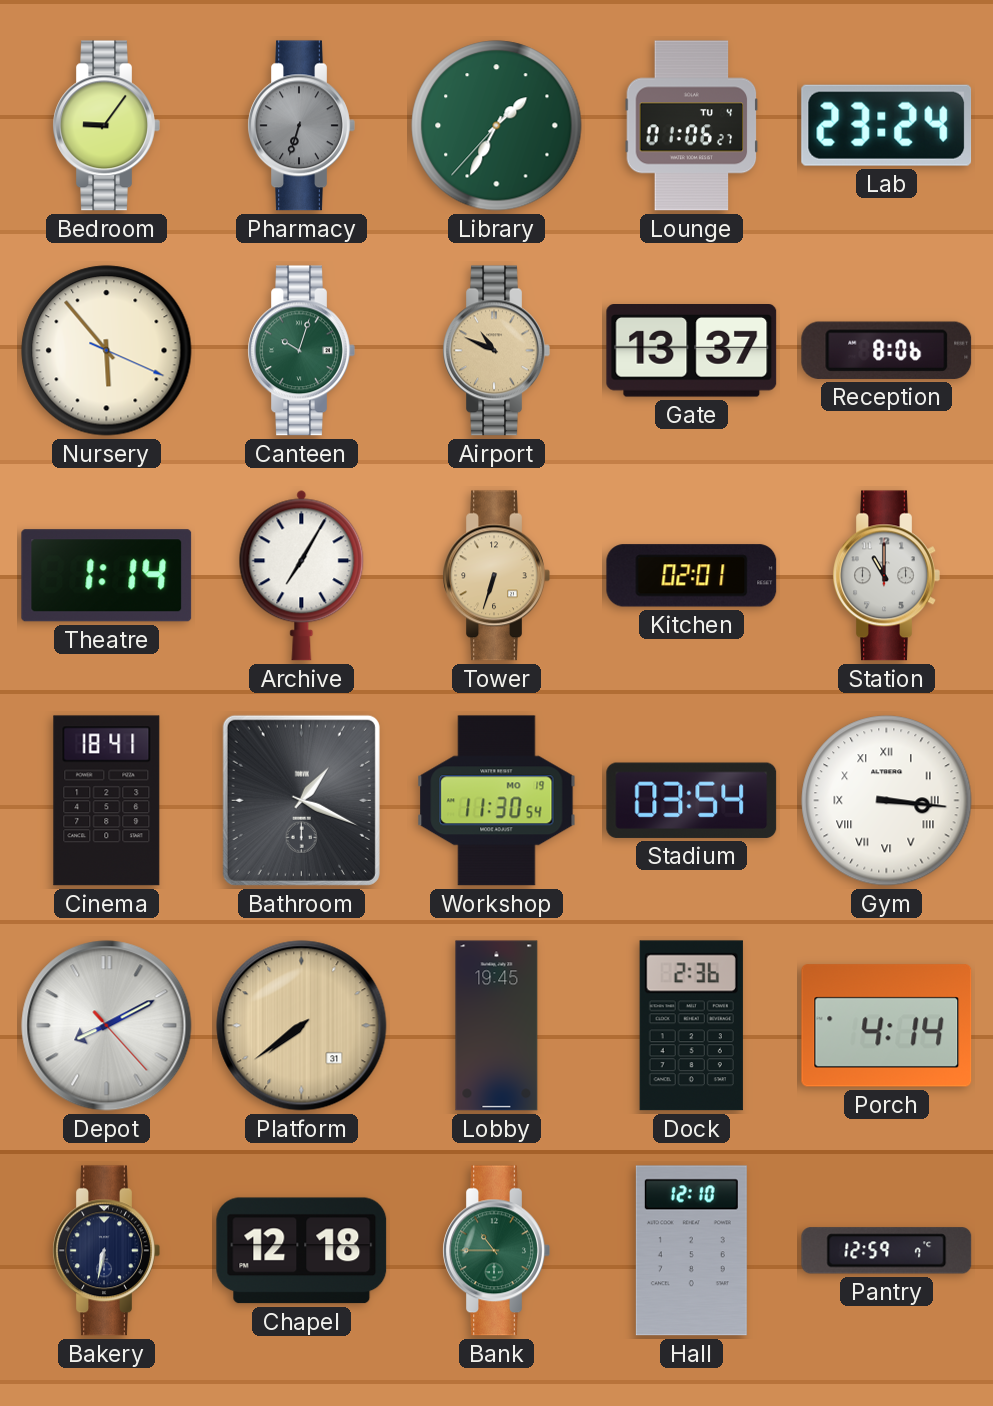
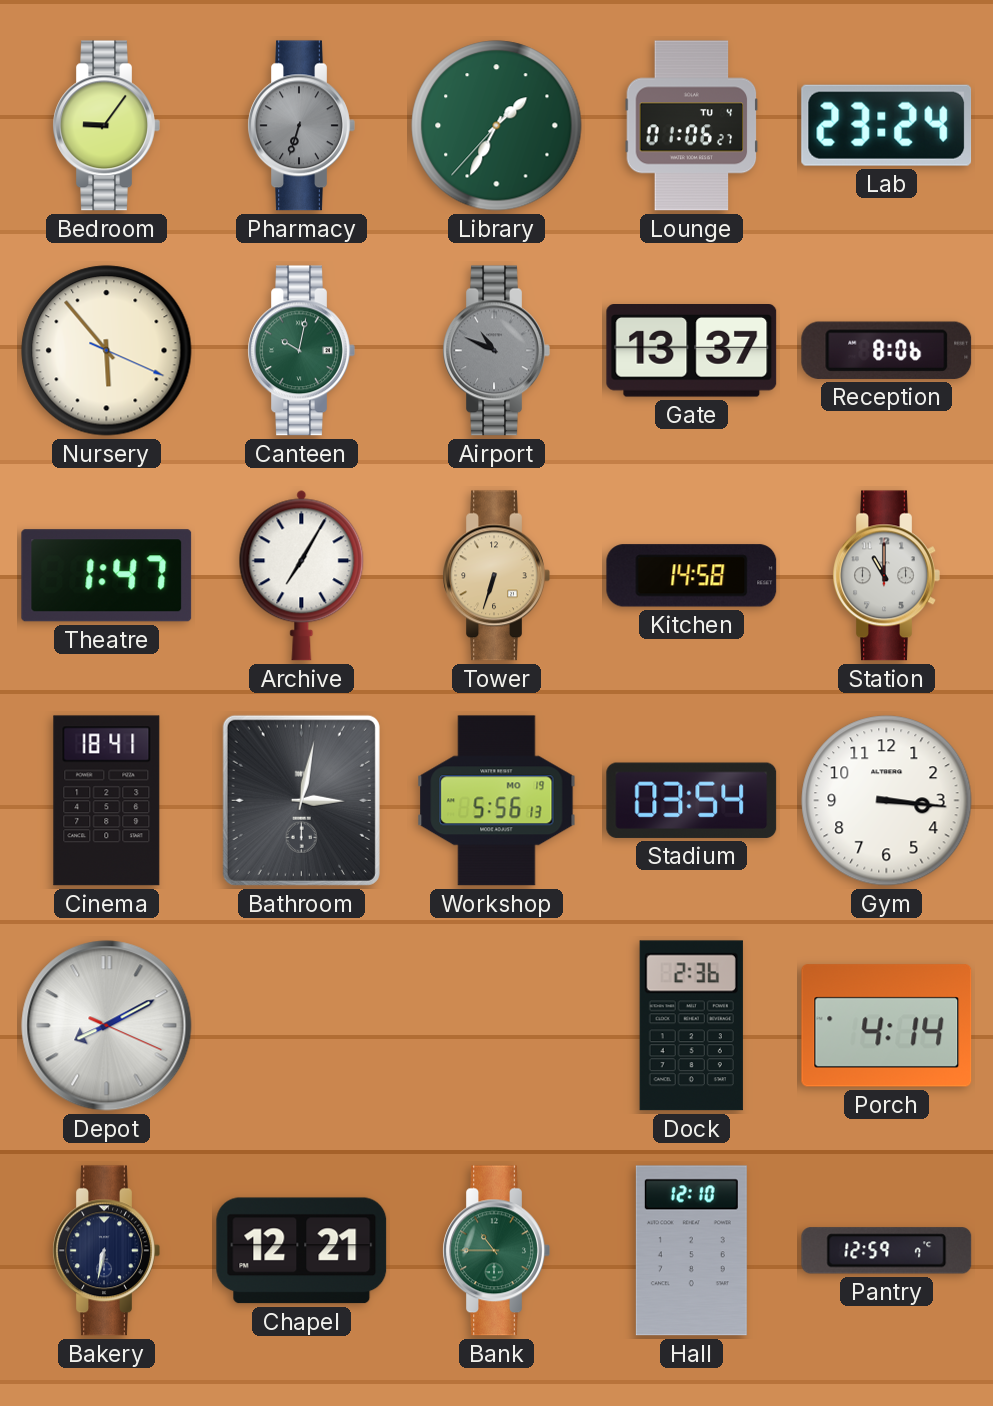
Canteen: 10:03 -> 10:02
Airport dial: champagne -> grey
Theatre: 1:14 -> 1:47
Kitchen: 02:01 -> 14:58
Bathroom: 1:19 -> 3:02
Workshop: 11:30 -> 5:56
Gym numerals: Roman -> Arabic
Depot: 8:10:23 -> 8:10:19
Platform: 7:39 -> none
Lobby: 19:45 -> none
Chapel: 12:18 -> 12:21
